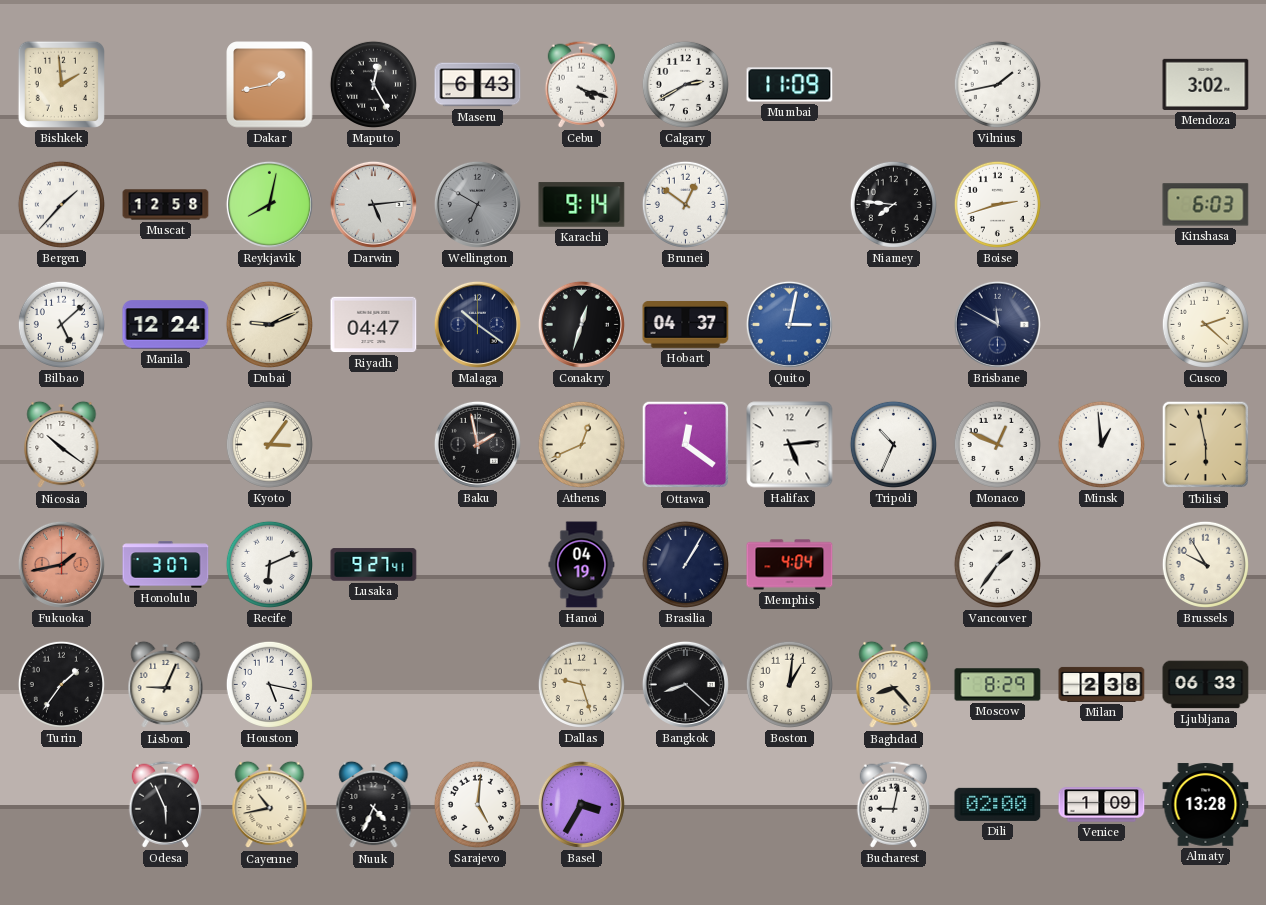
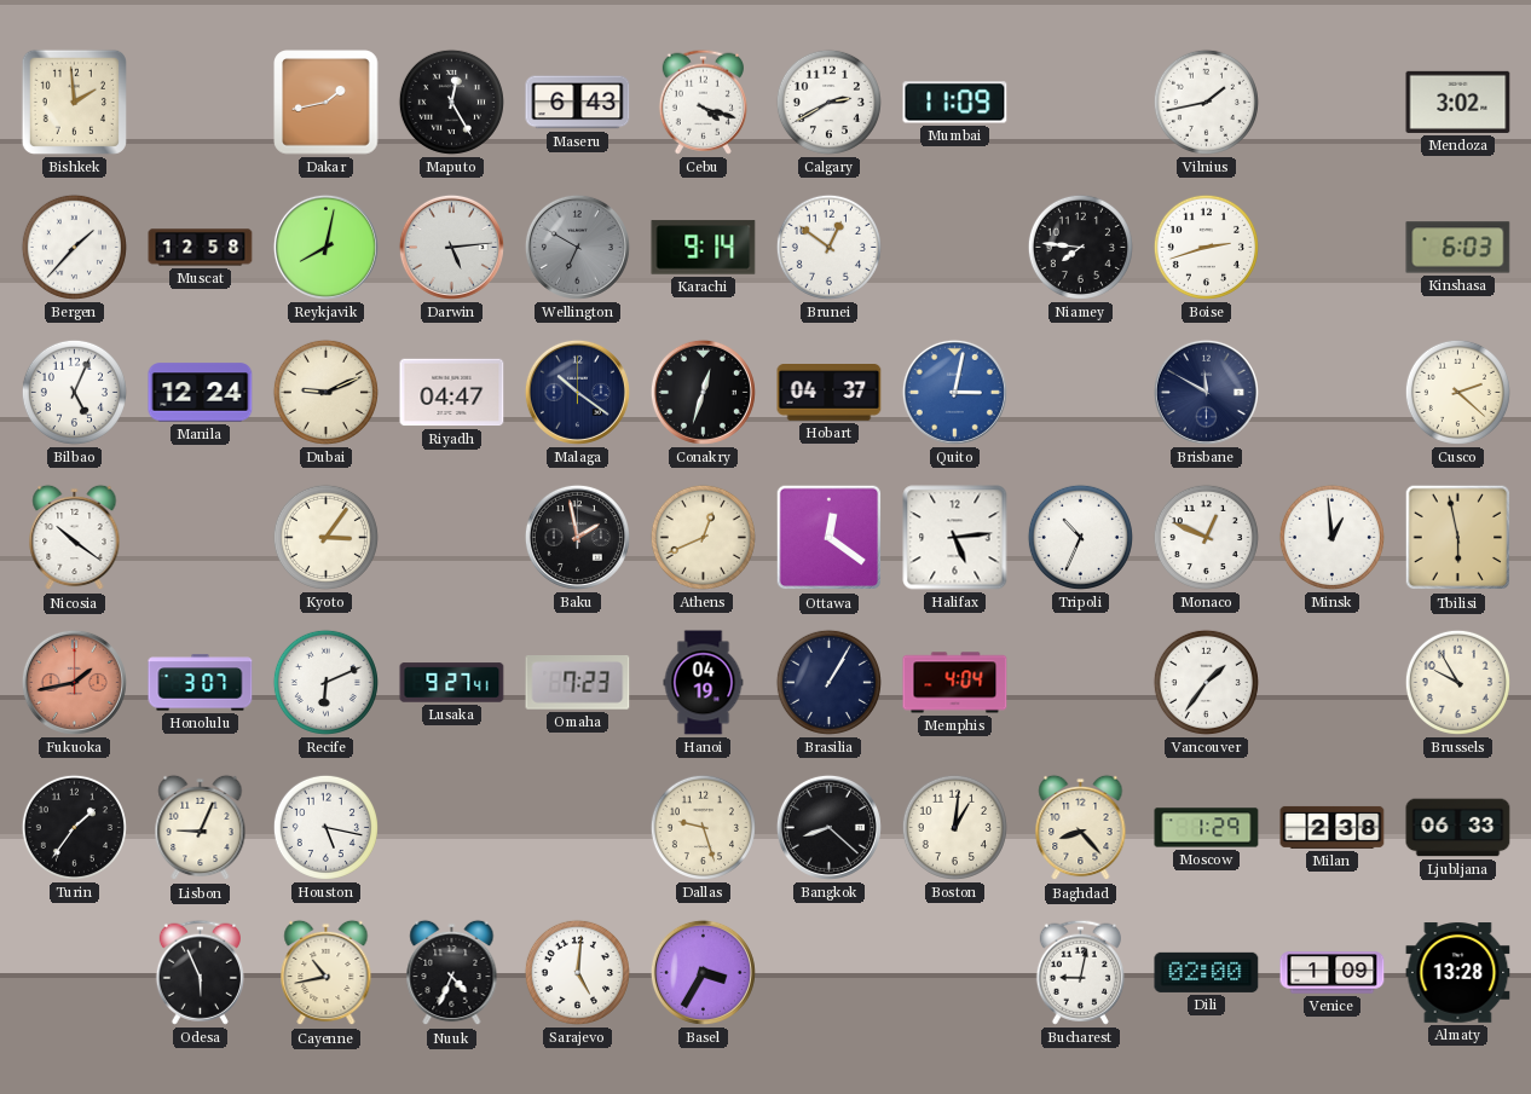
Bilbao: 5:08 -> 5:04
Omaha: none -> 7:23
Moscow: 8:29 -> 1:29
